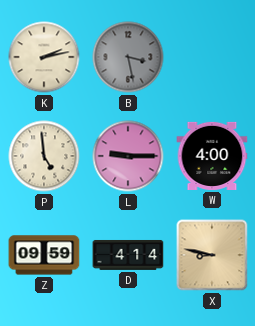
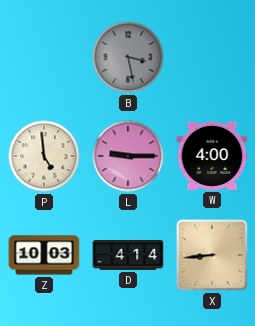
K: 2:13 -> none
Z: 09:59 -> 10:03
X: 8:47 -> 8:44
